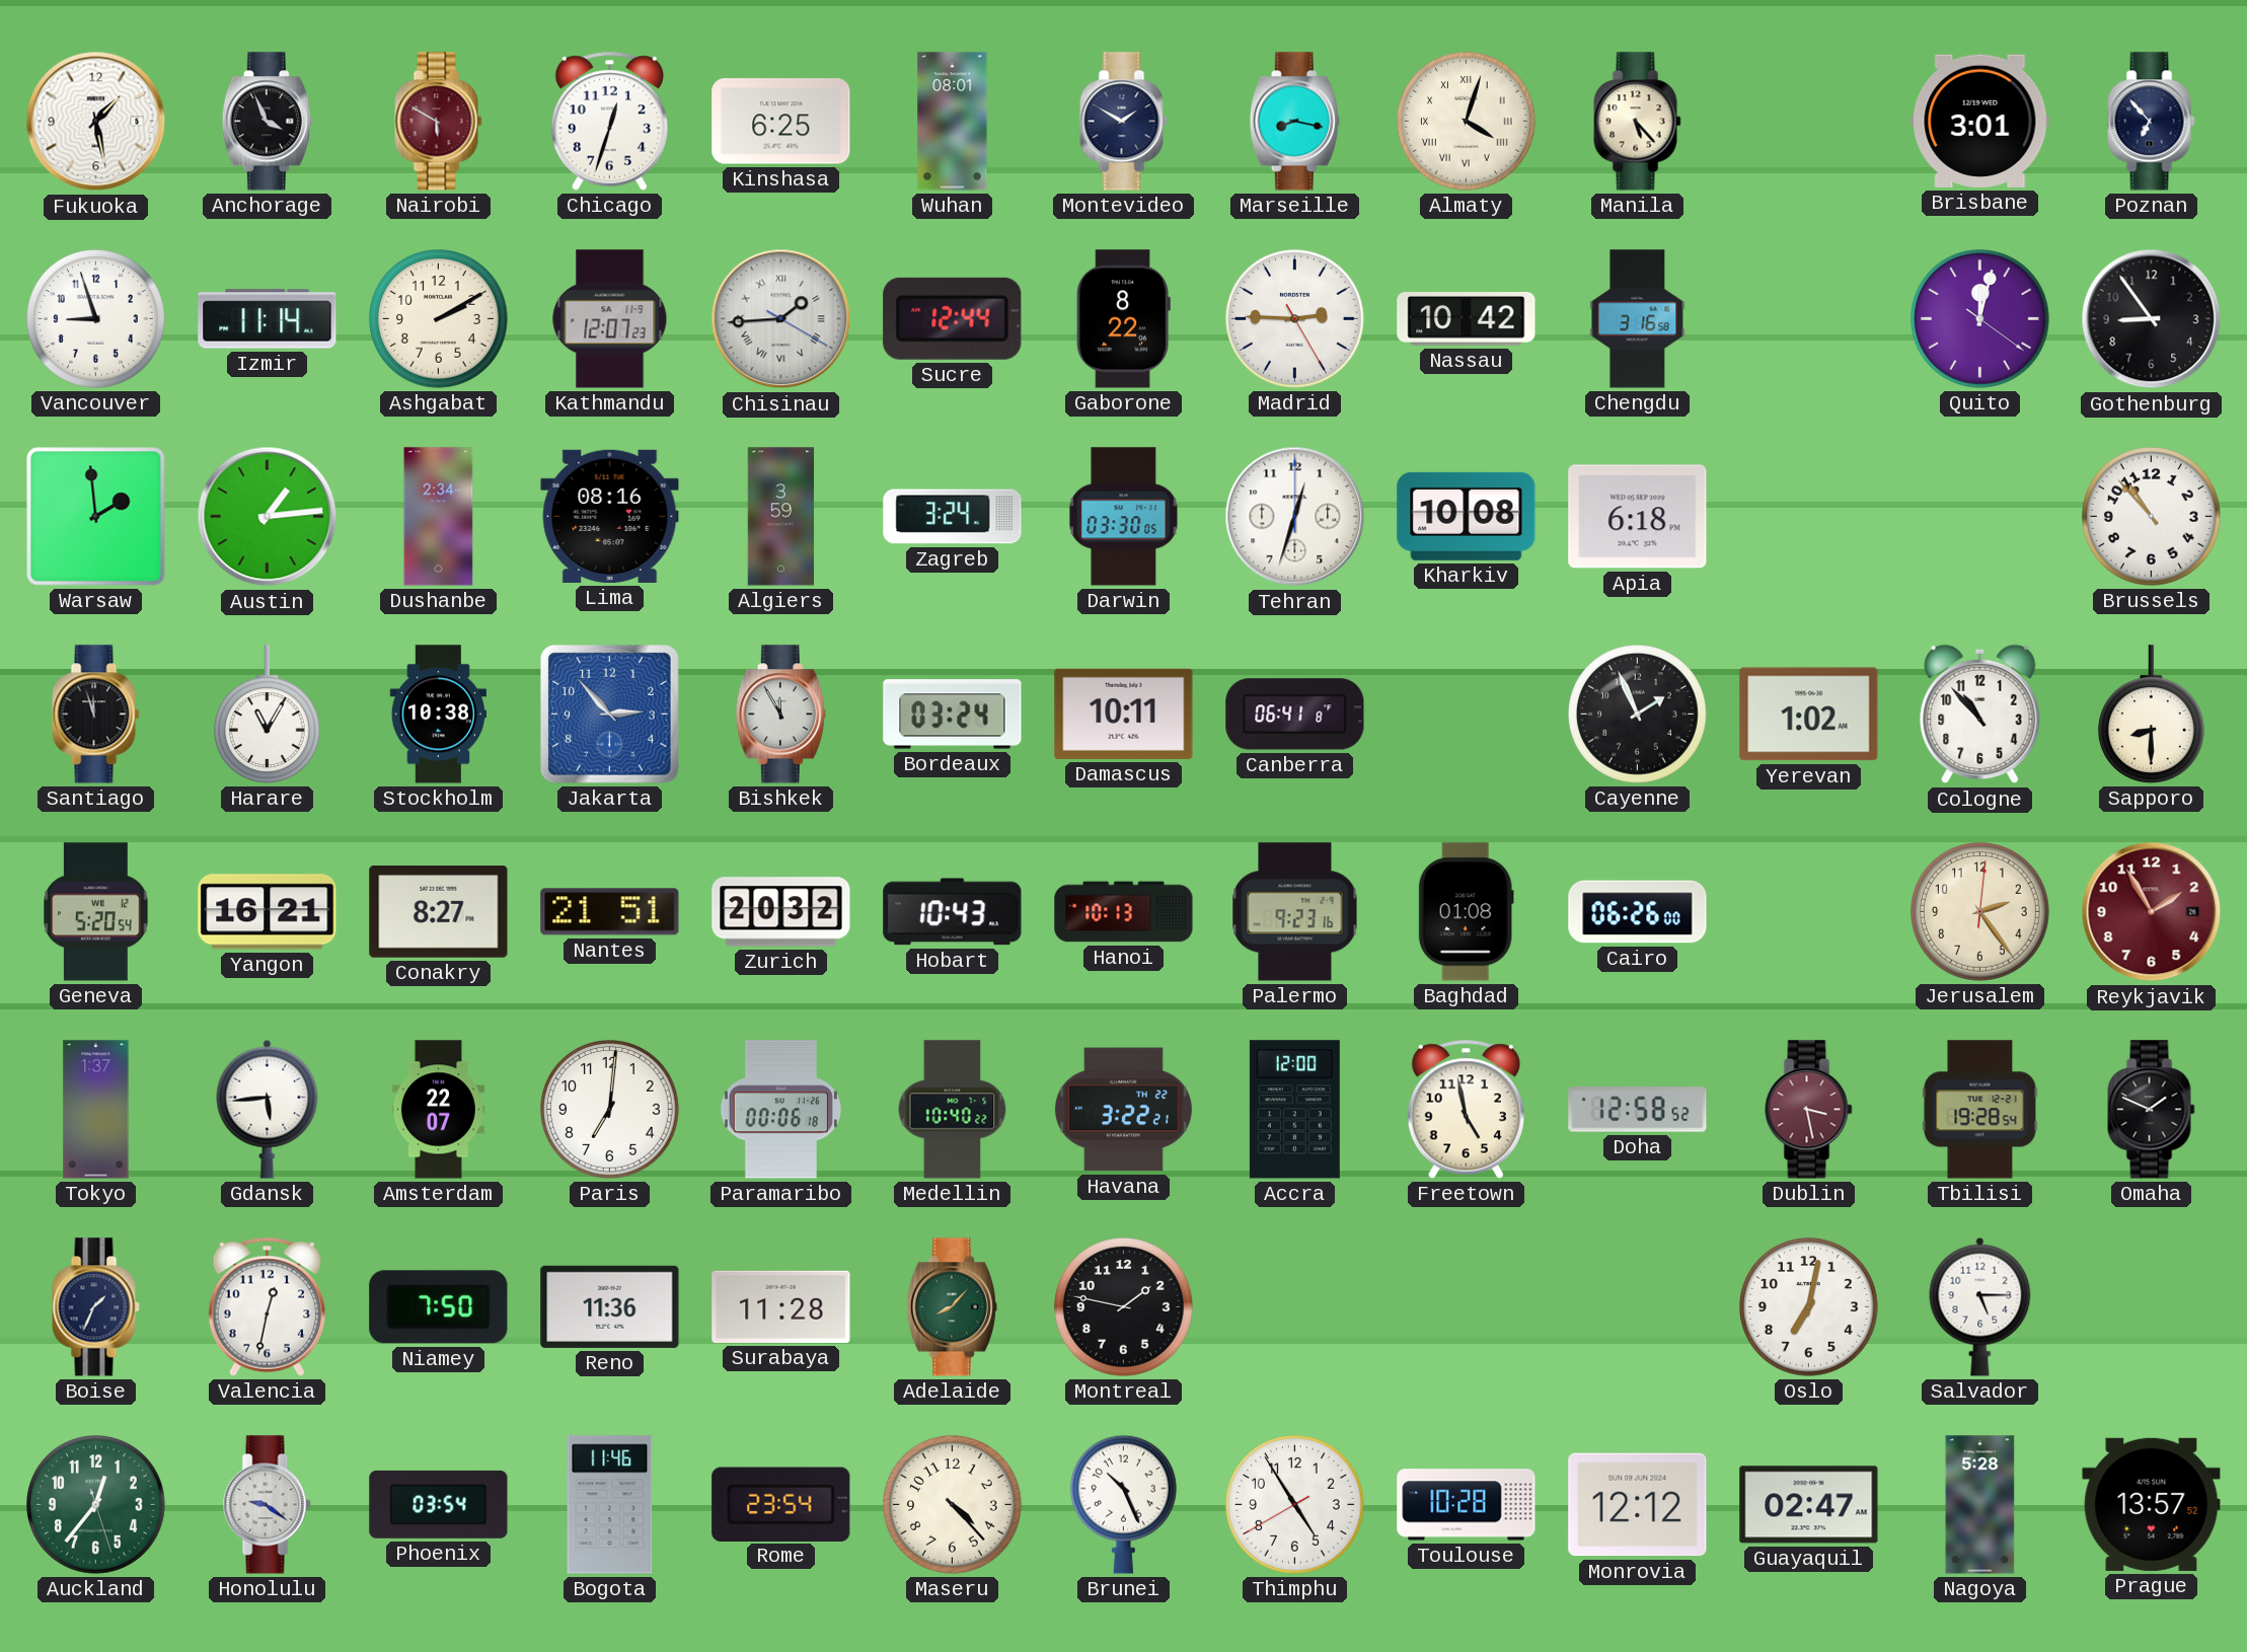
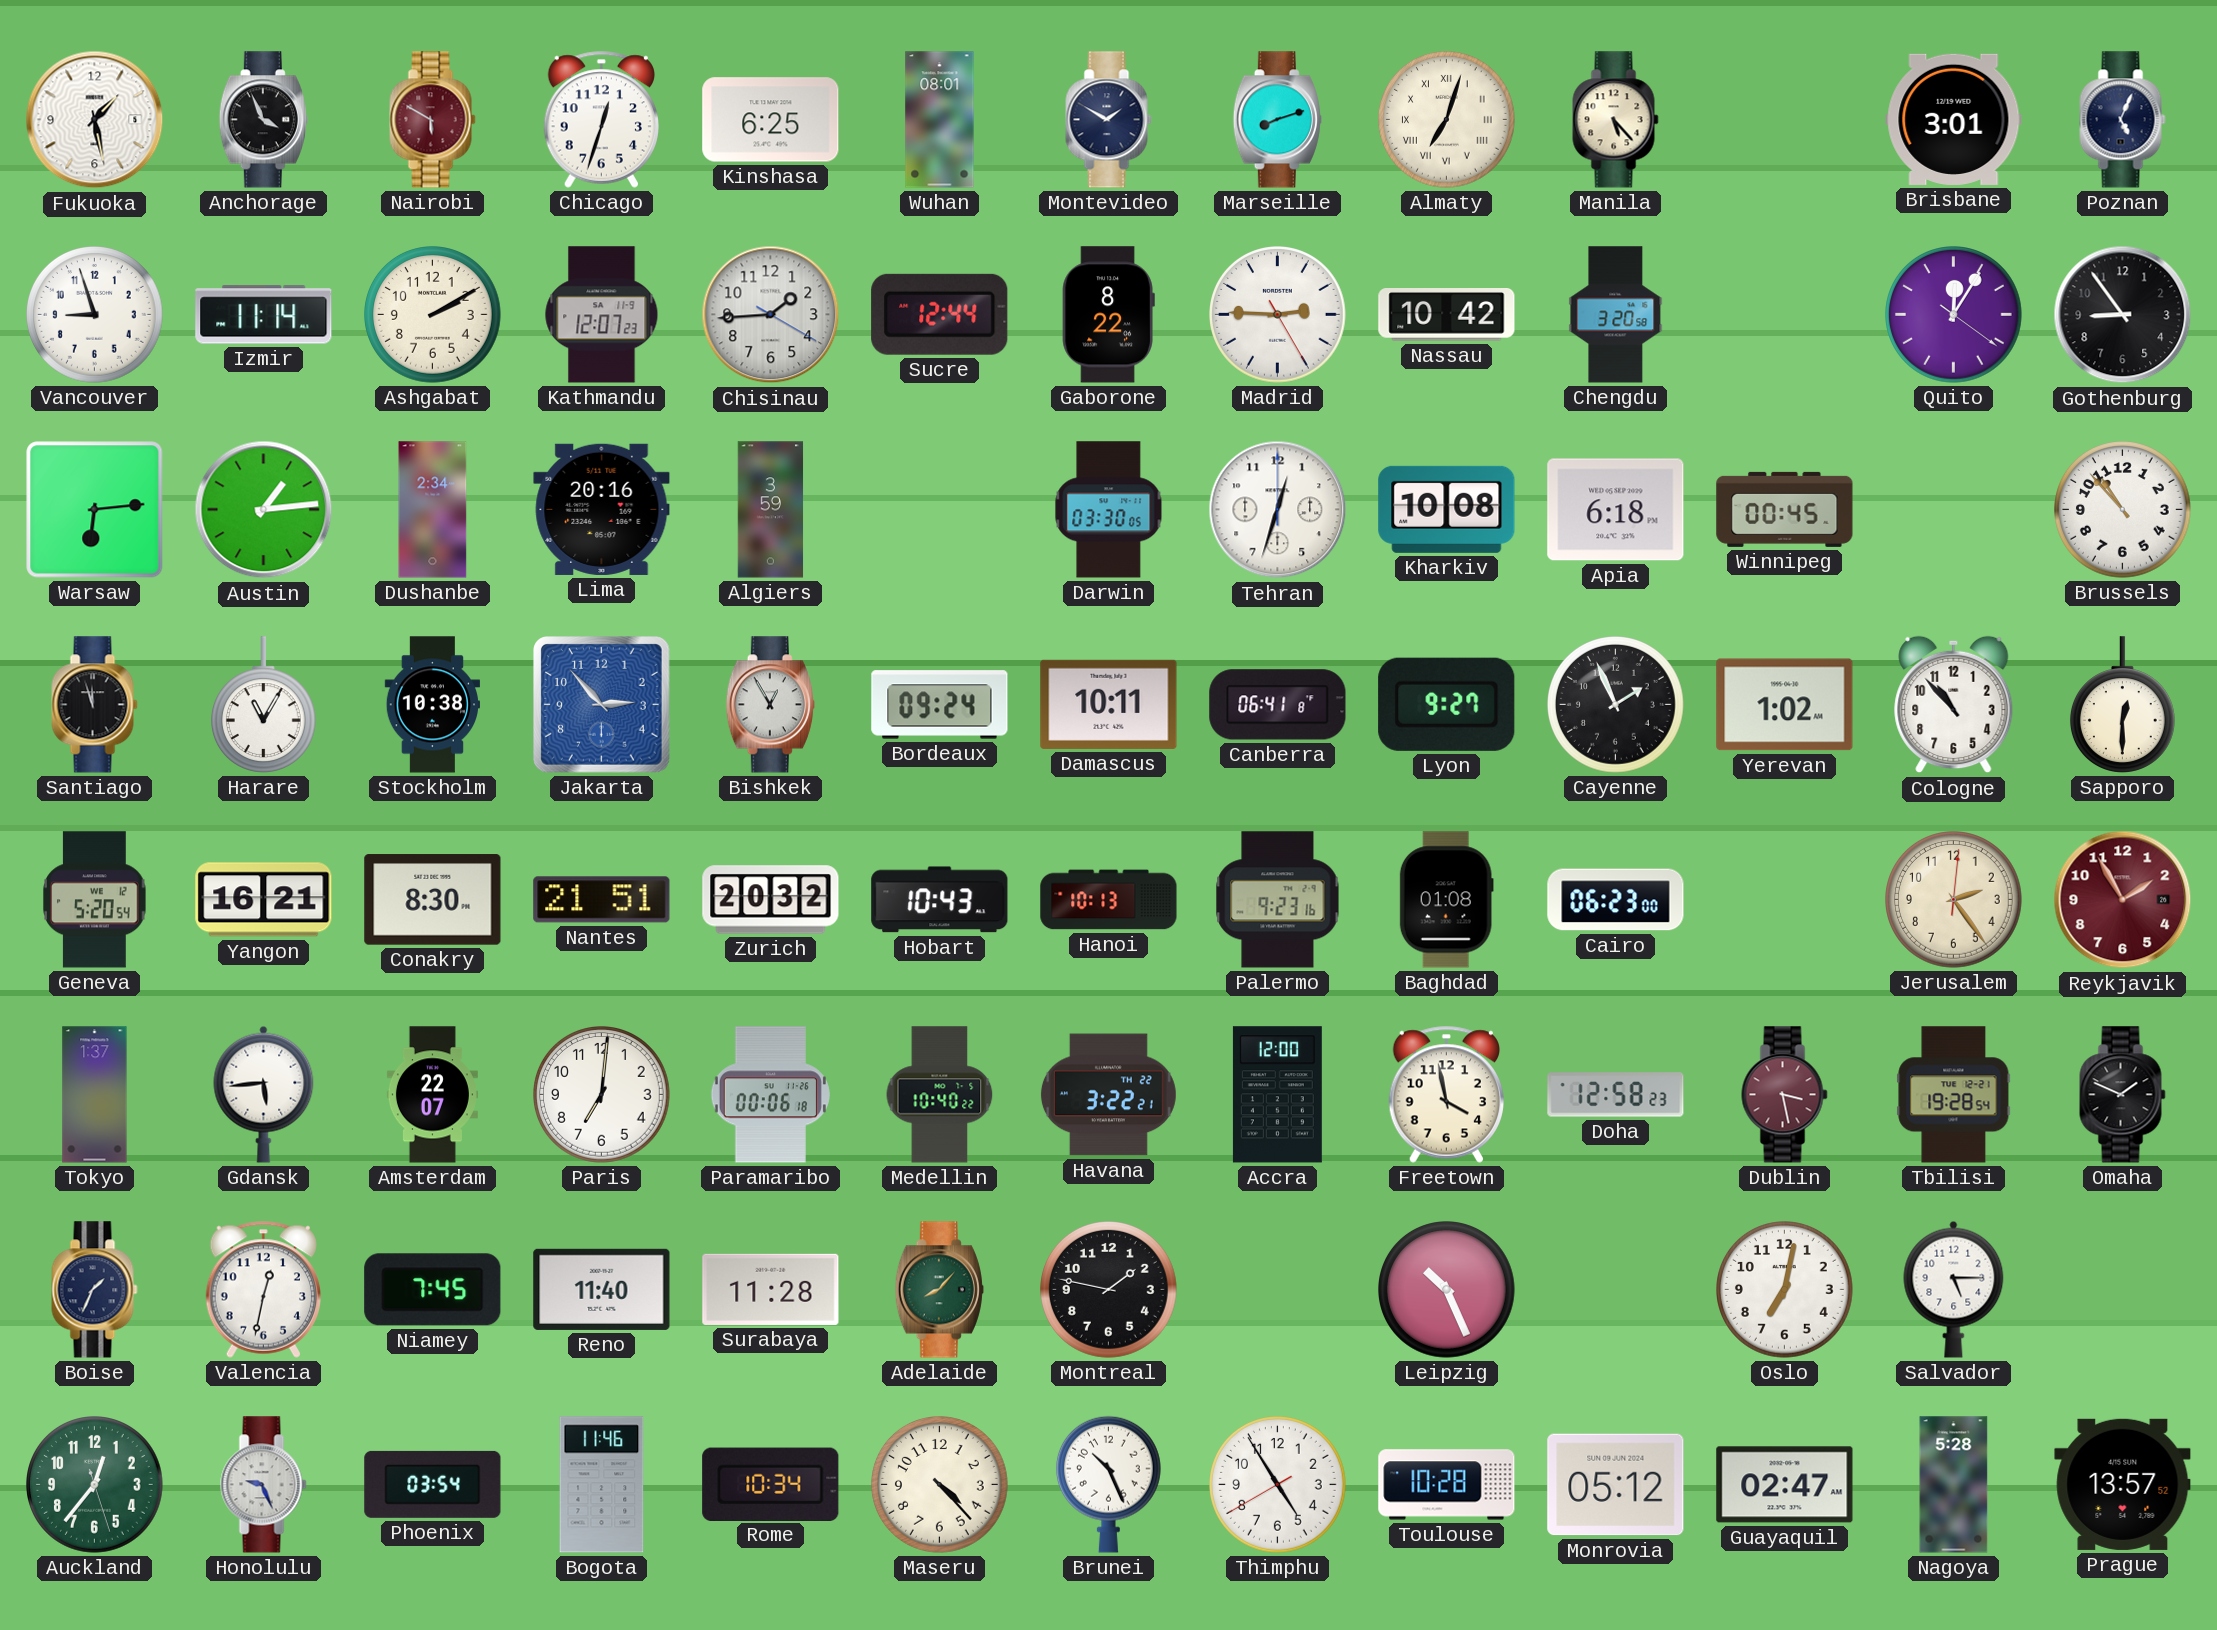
Marseille: 8:17 -> 8:12
Almaty: 4:03 -> 7:03
Poznan: 6:53 -> 5:04
Chisinau numerals: Roman -> Arabic
Chengdu: 3:16 -> 3:20
Quito: 12:02 -> 12:05
Warsaw: 1:59 -> 6:14
Lima: 08:16 -> 20:16
Zagreb: 3:24 -> none
Winnipeg: none -> 00:45
Bishkek: 11:55 -> 12:55
Bordeaux: 03:24 -> 09:24
Lyon: none -> 9:27
Sapporo: 8:30 -> 12:30
Conakry: 8:27 -> 8:30
Cairo: 06:26 -> 06:23
Freetown: 4:58 -> 3:58
Doha: 12:58:52 -> 12:58:23
Niamey: 7:50 -> 7:45
Reno: 11:36 -> 11:40
Leipzig: none -> 10:26
Honolulu: 9:21 -> 9:26
Rome: 23:54 -> 10:34
Monrovia: 12:12 -> 05:12
